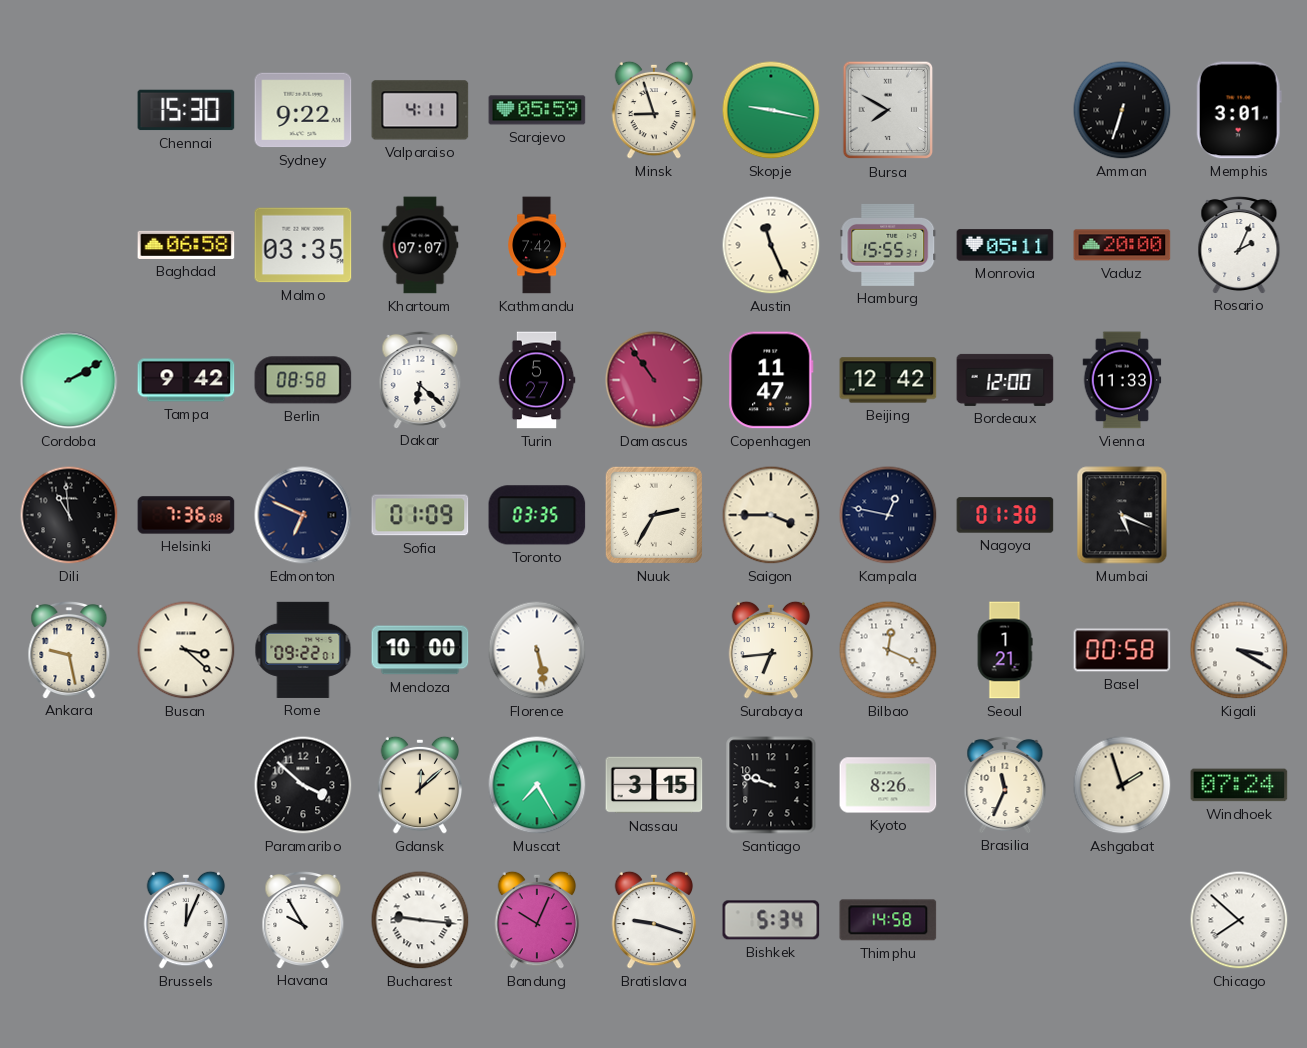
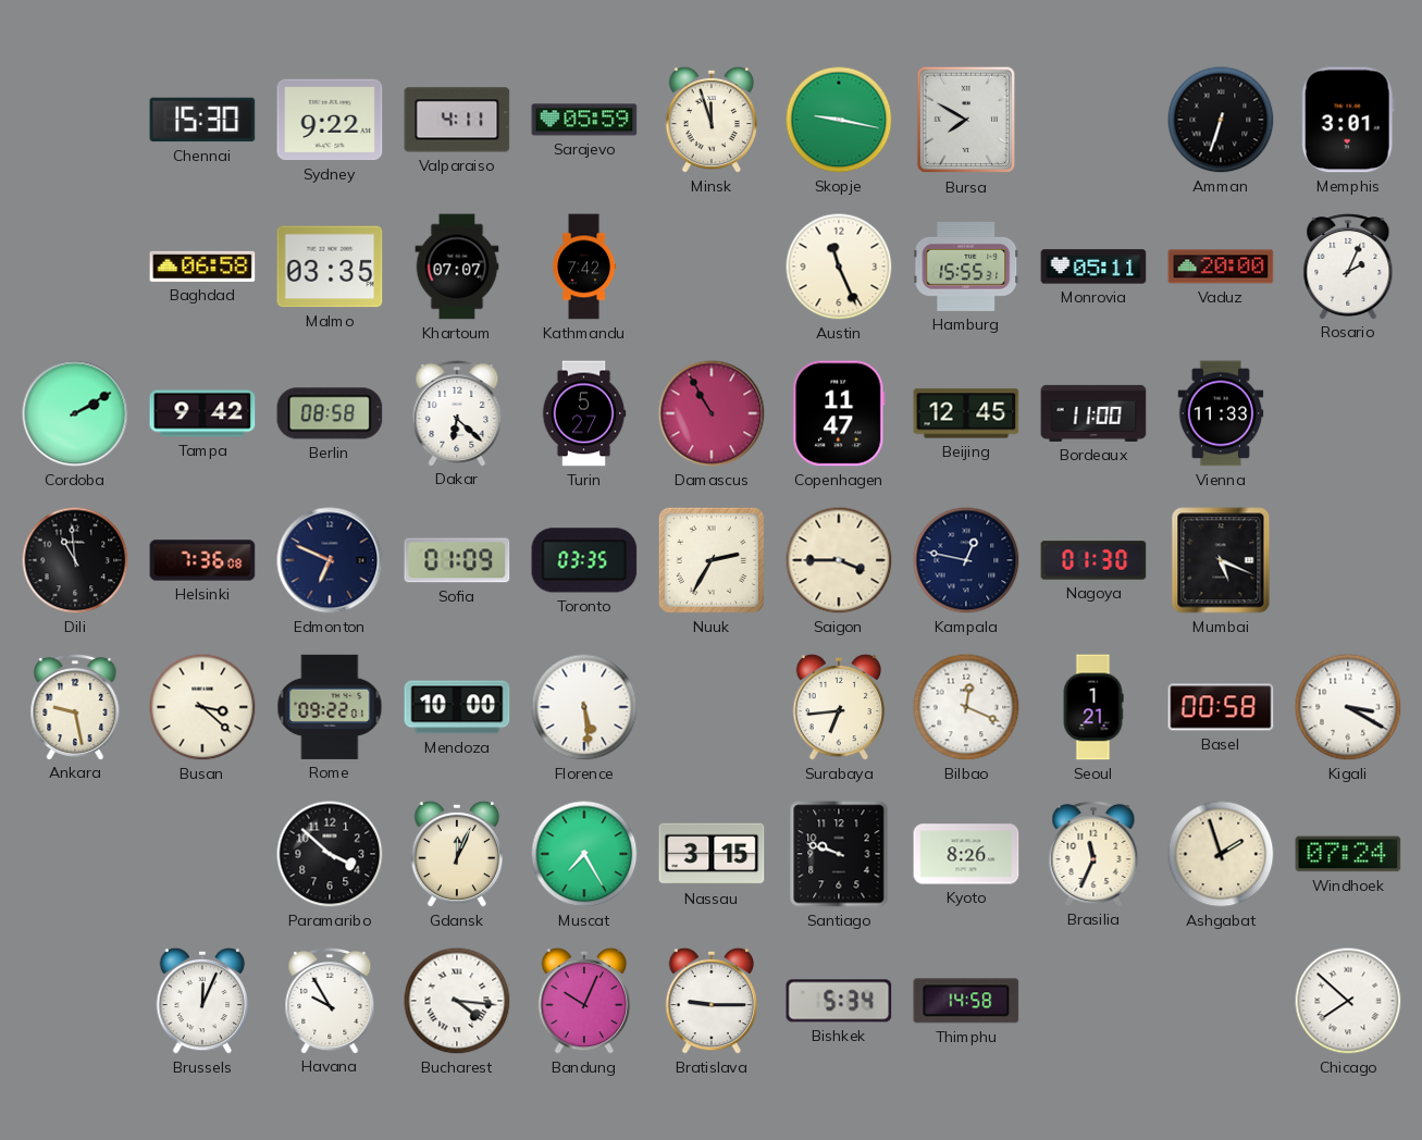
Minsk: 8:57 -> 11:57
Damascus: 10:54 -> 10:55
Beijing: 12:42 -> 12:45
Bordeaux: 12:00 -> 11:00
Florence: 5:28 -> 5:29
Gdansk: 12:08 -> 12:04
Bucharest: 9:16 -> 4:16
Bratislava: 9:18 -> 9:15
